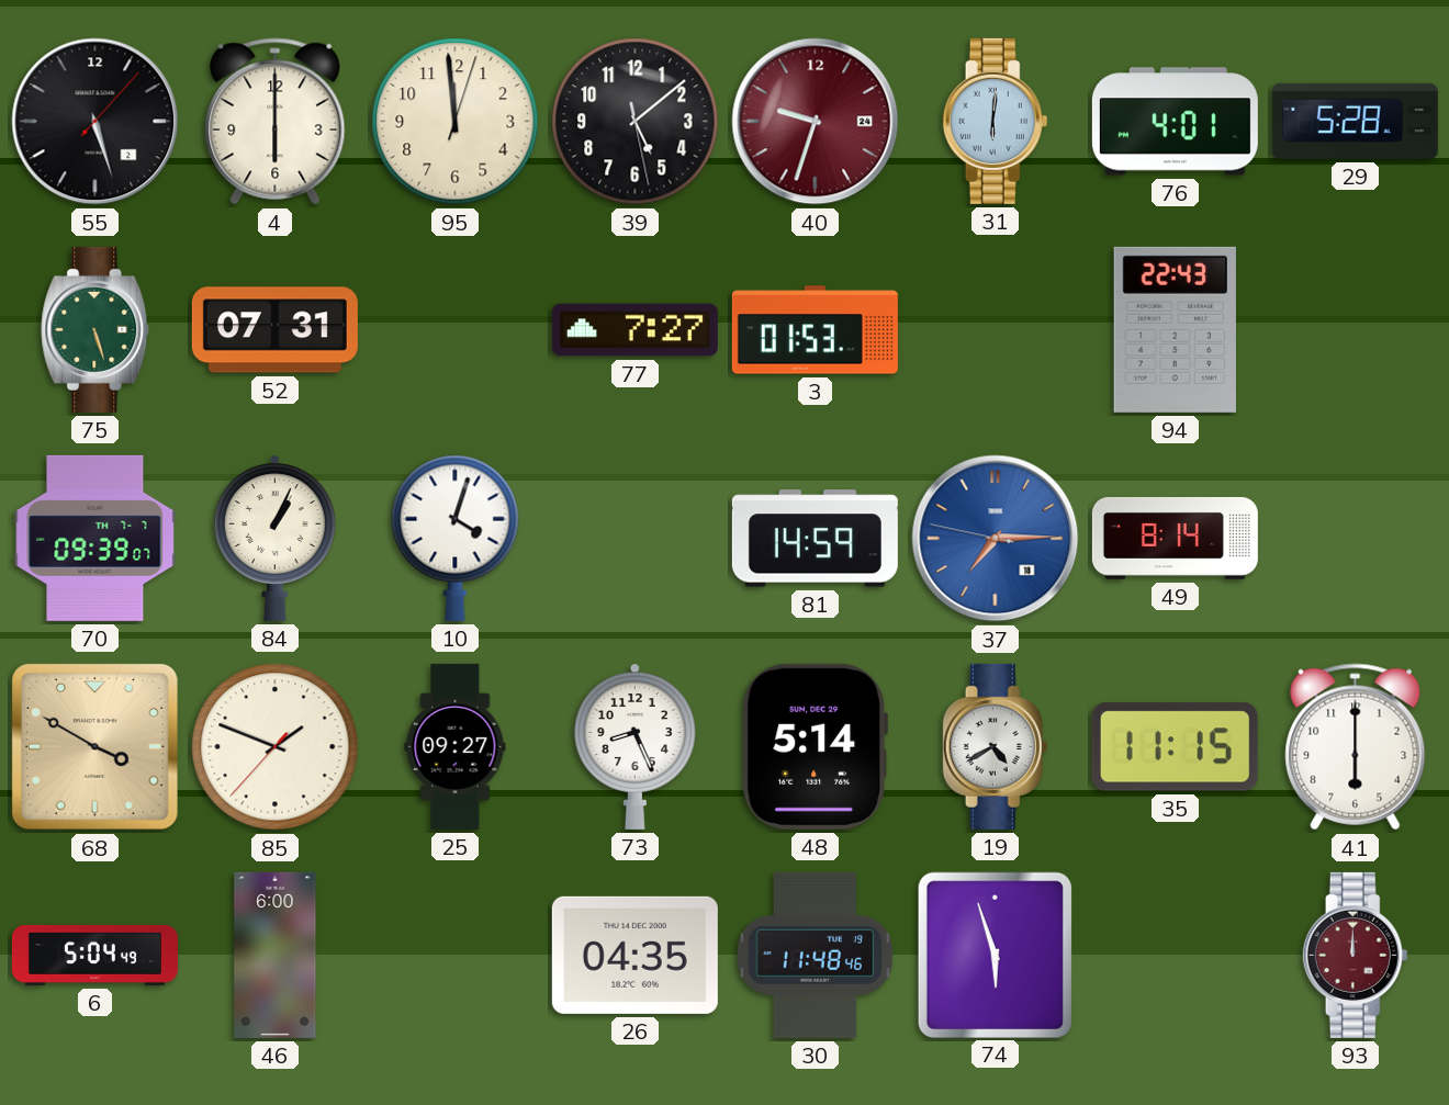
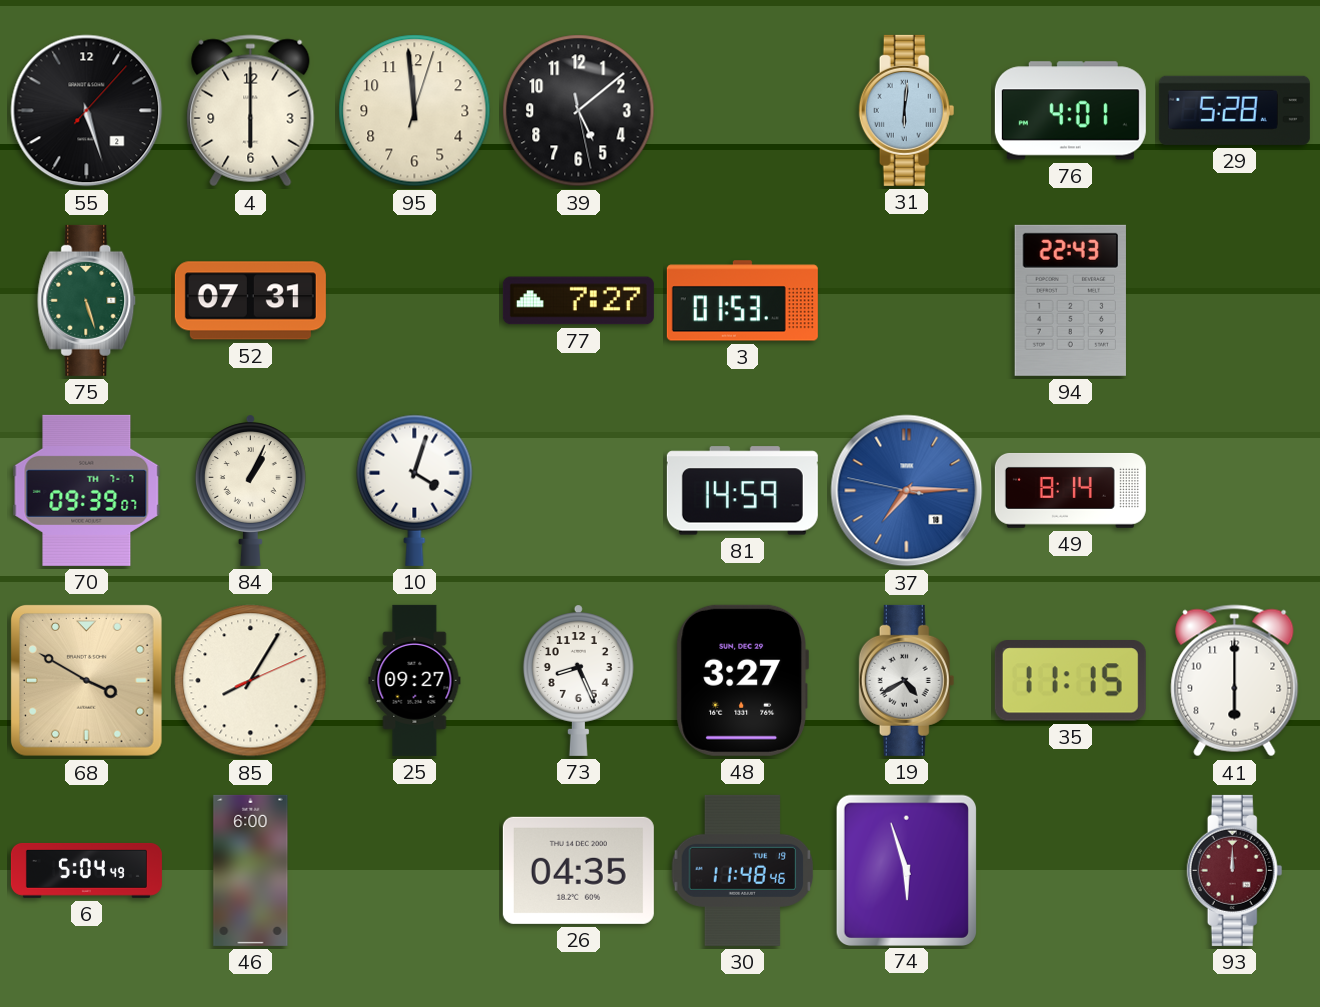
40: 9:33 -> none
85: 1:48 -> 8:05
48: 5:14 -> 3:27
